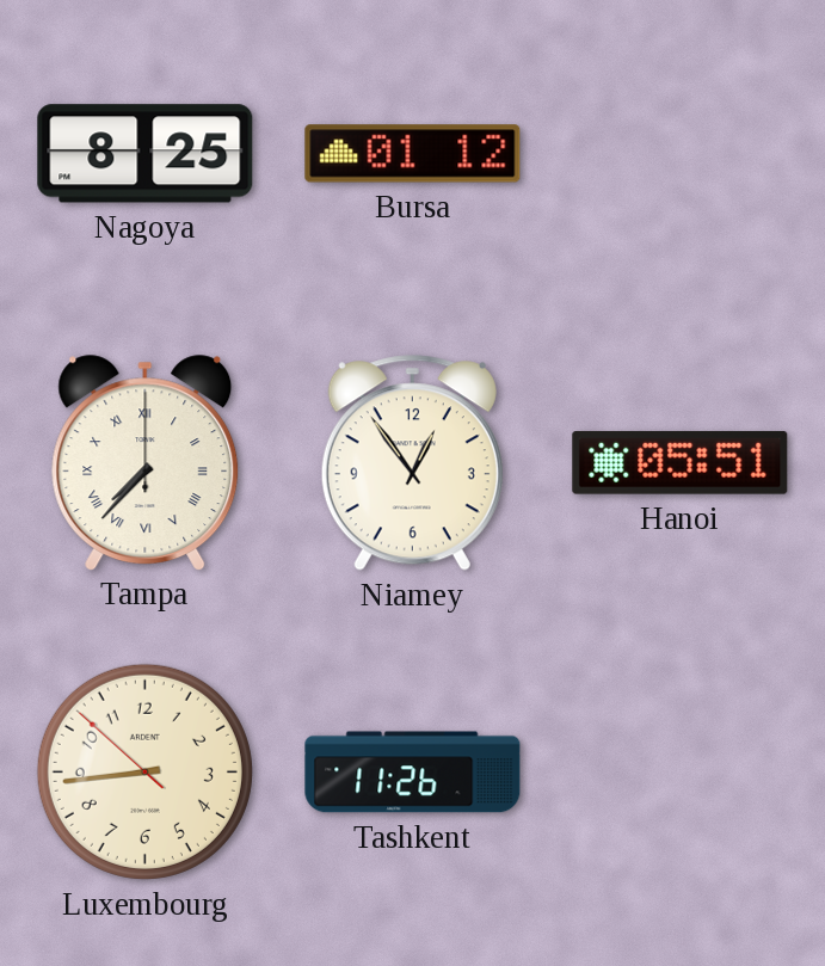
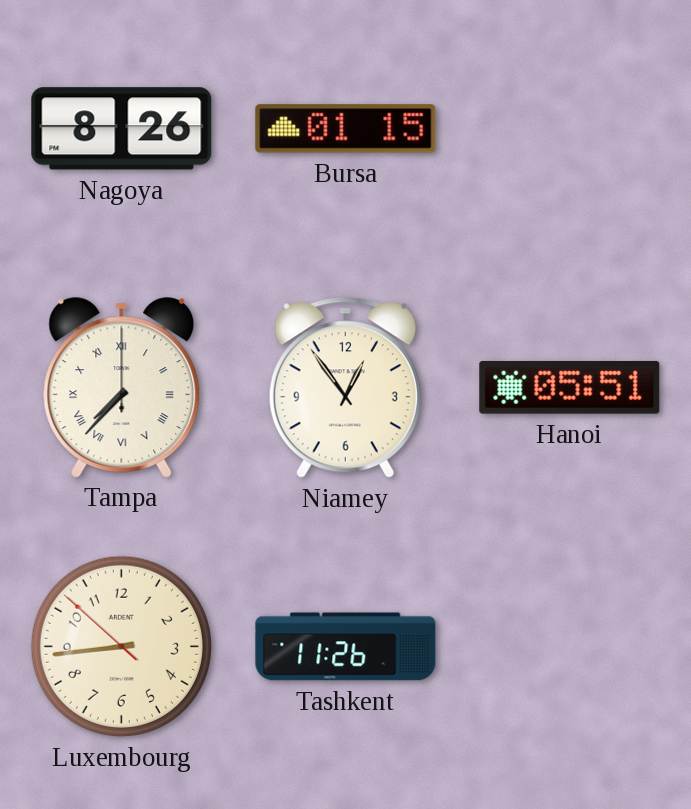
Nagoya: 8:25 -> 8:26
Bursa: 01:12 -> 01:15
